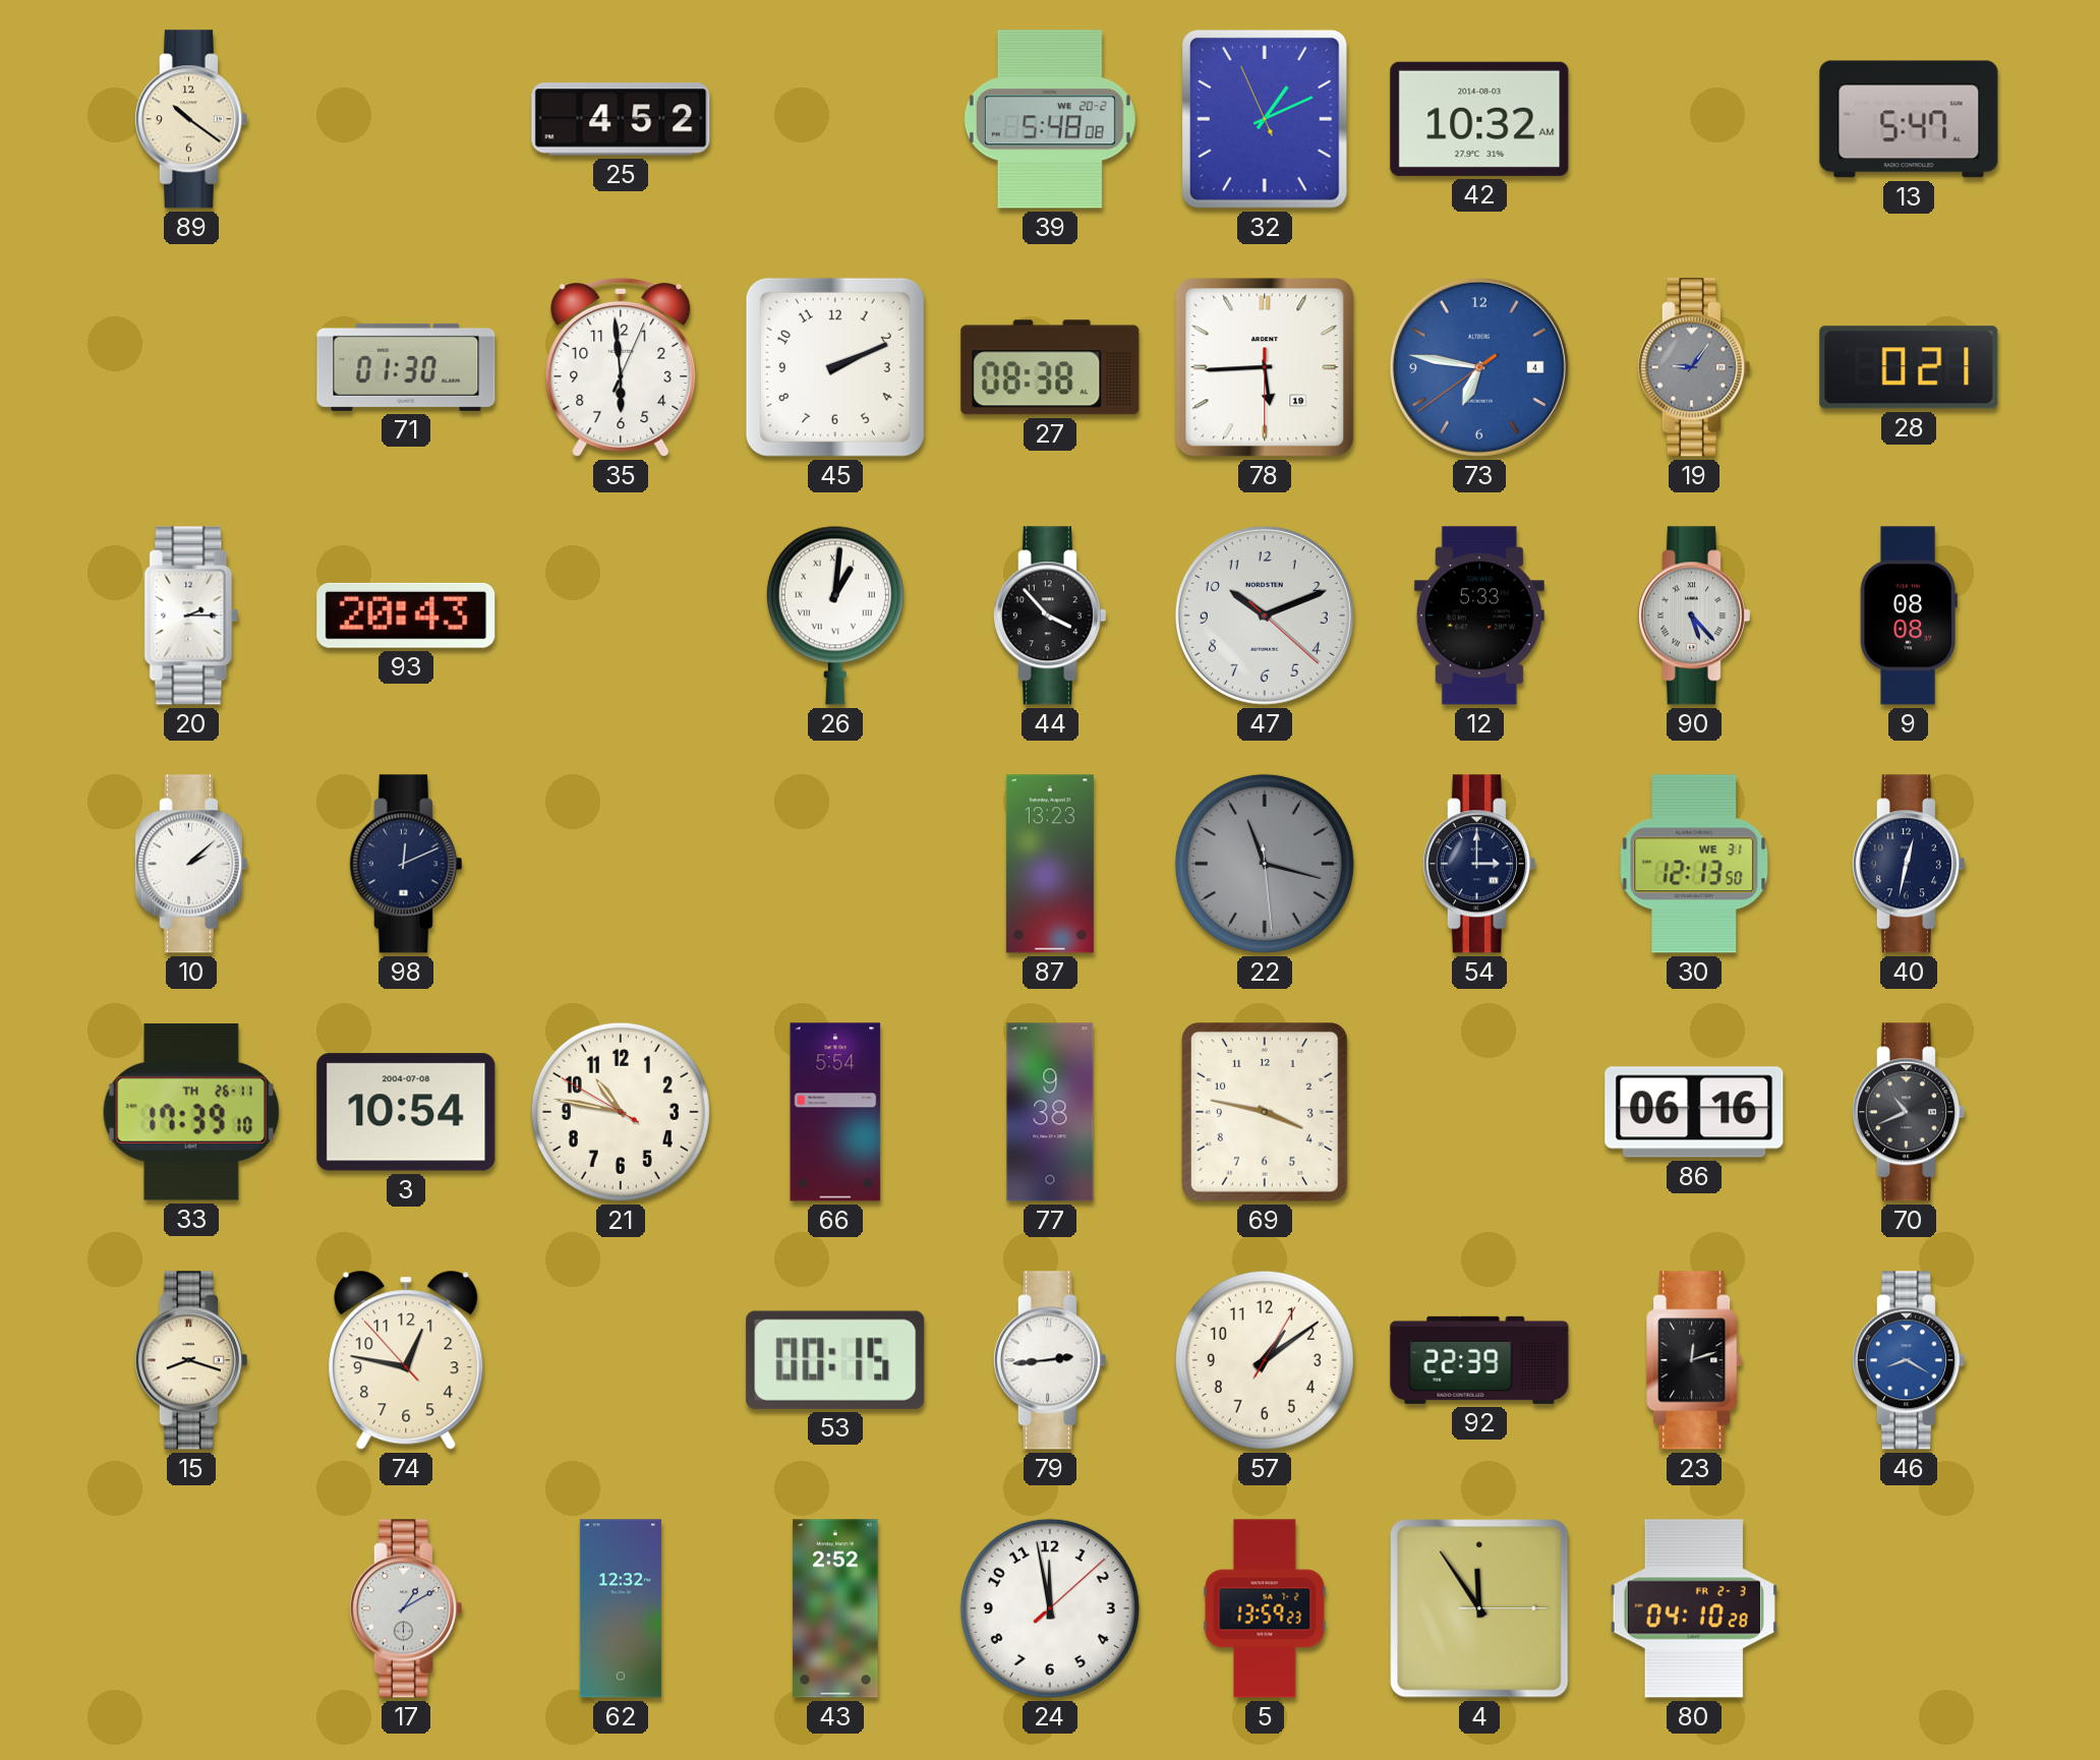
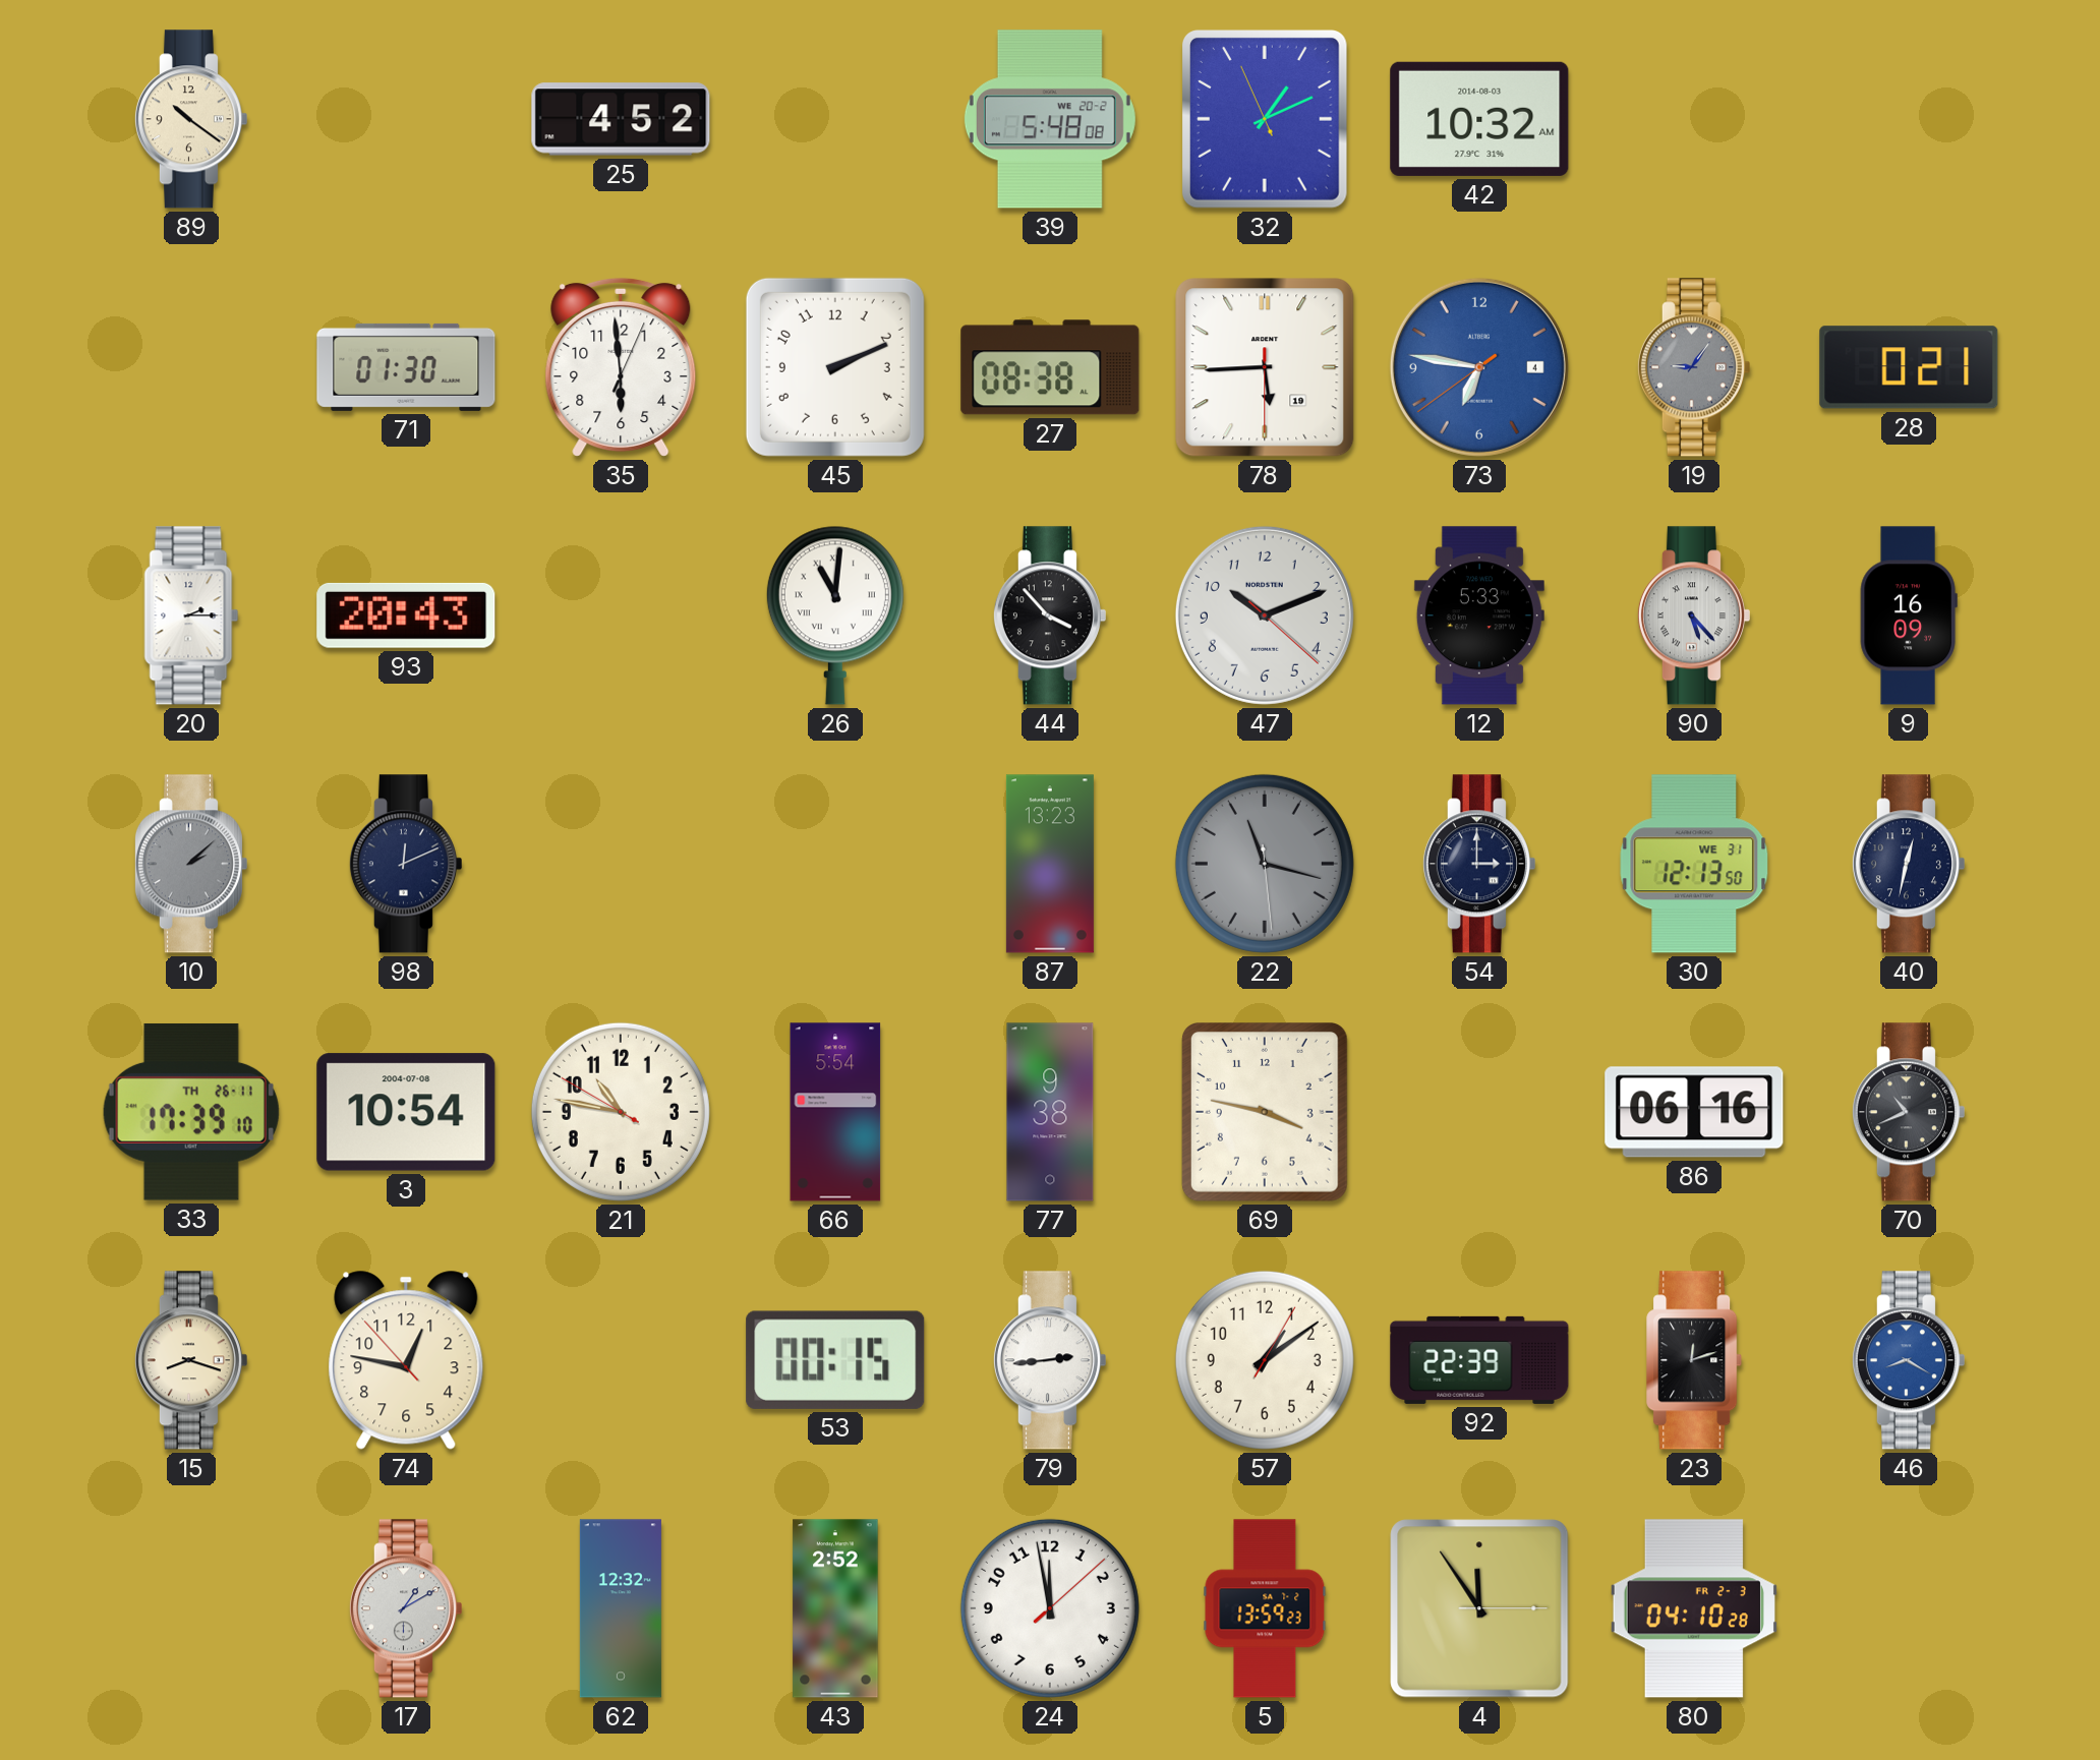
13: 5:47 -> none
26: 1:01 -> 11:01
9: 08:08 -> 16:09
10 dial: white -> grey
